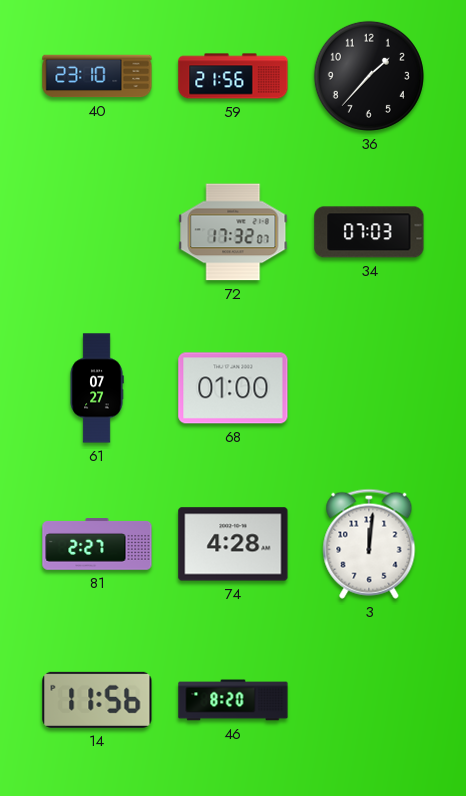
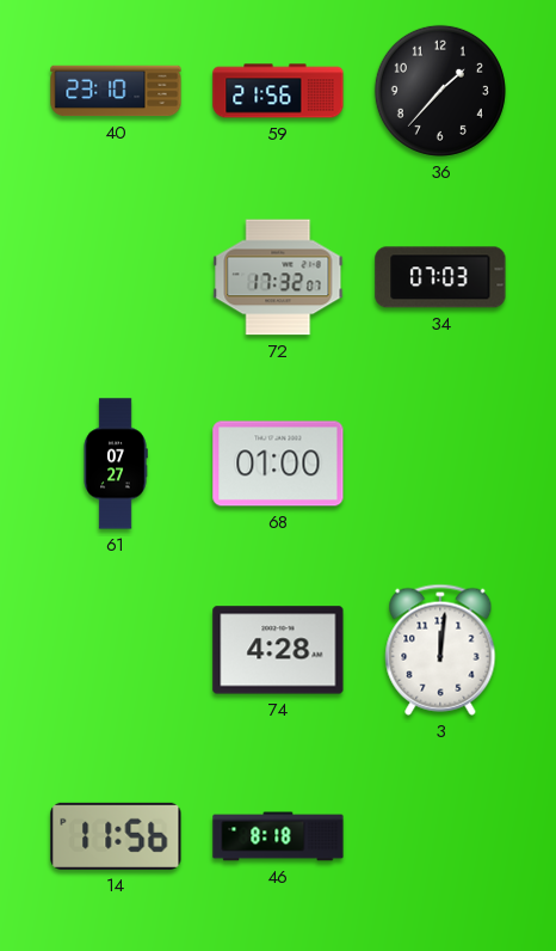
81: 2:27 -> none
46: 8:20 -> 8:18
